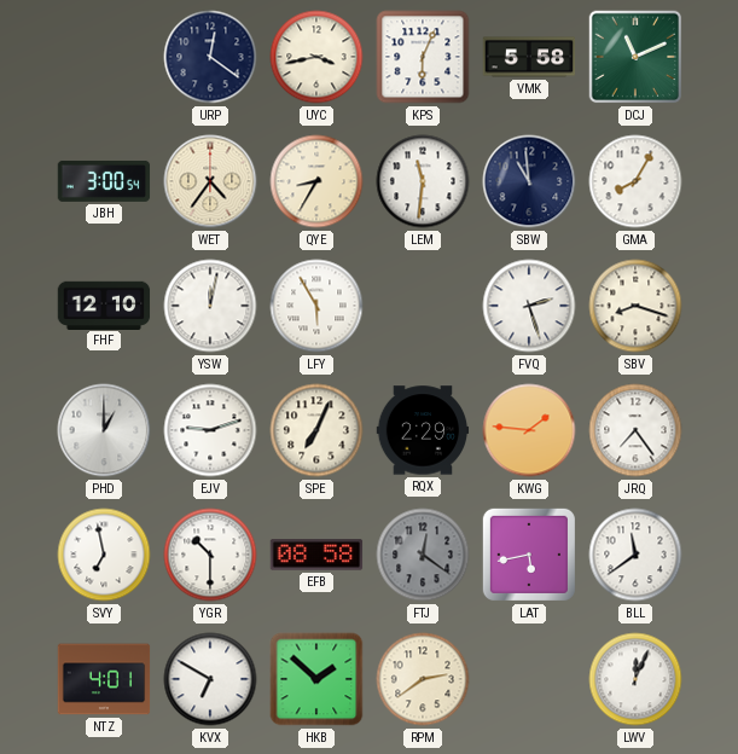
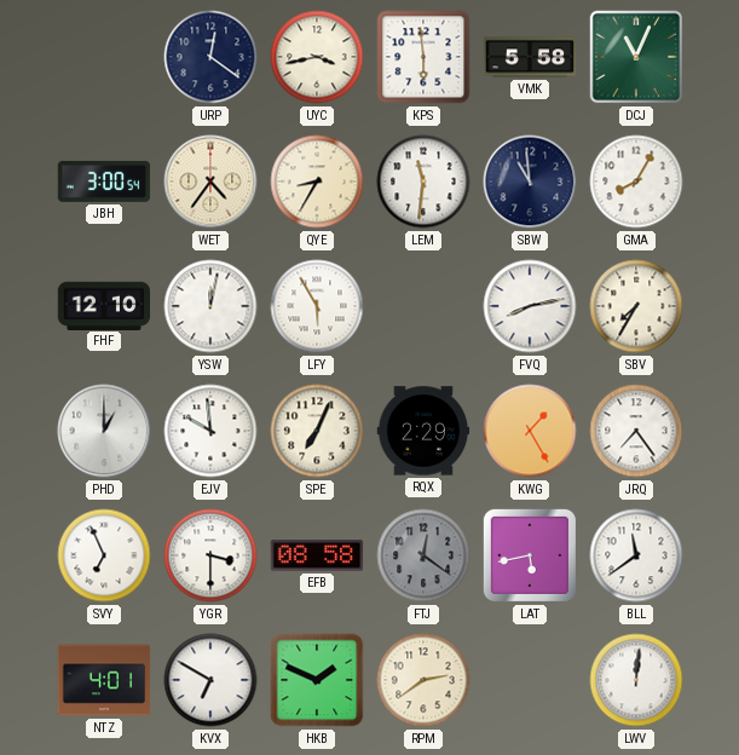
KPS: 6:04 -> 5:59
DCJ: 11:11 -> 11:04
FVQ: 2:27 -> 8:13
SBV: 8:18 -> 7:35
EJV: 9:12 -> 9:59
KWG: 1:46 -> 1:25
SVY: 6:58 -> 6:56
YGR: 10:30 -> 3:30
HKB: 1:52 -> 1:49
LWV: 12:04 -> 12:01
